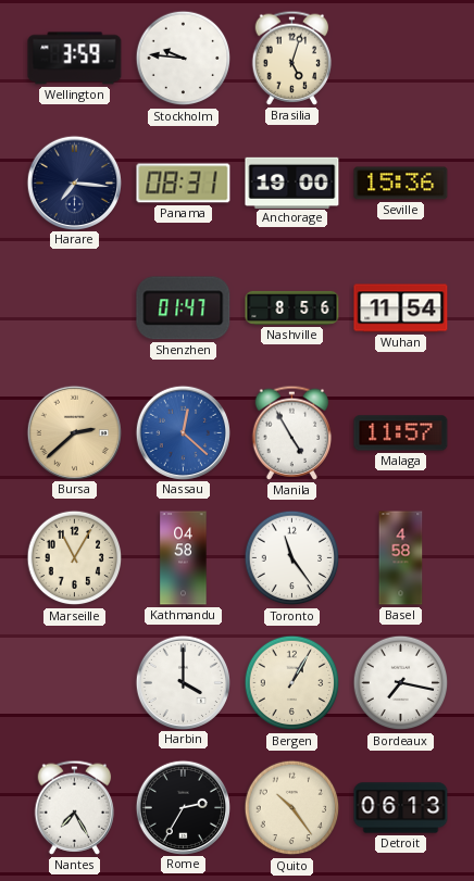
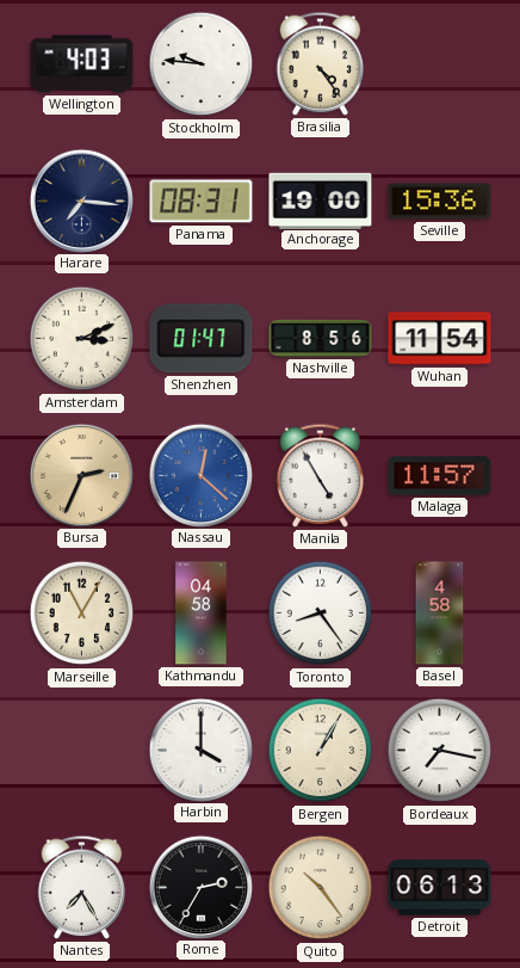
Wellington: 3:59 -> 4:03
Brasilia: 5:03 -> 4:24
Amsterdam: none -> 3:11
Bursa: 2:38 -> 2:34
Toronto: 11:24 -> 8:24
